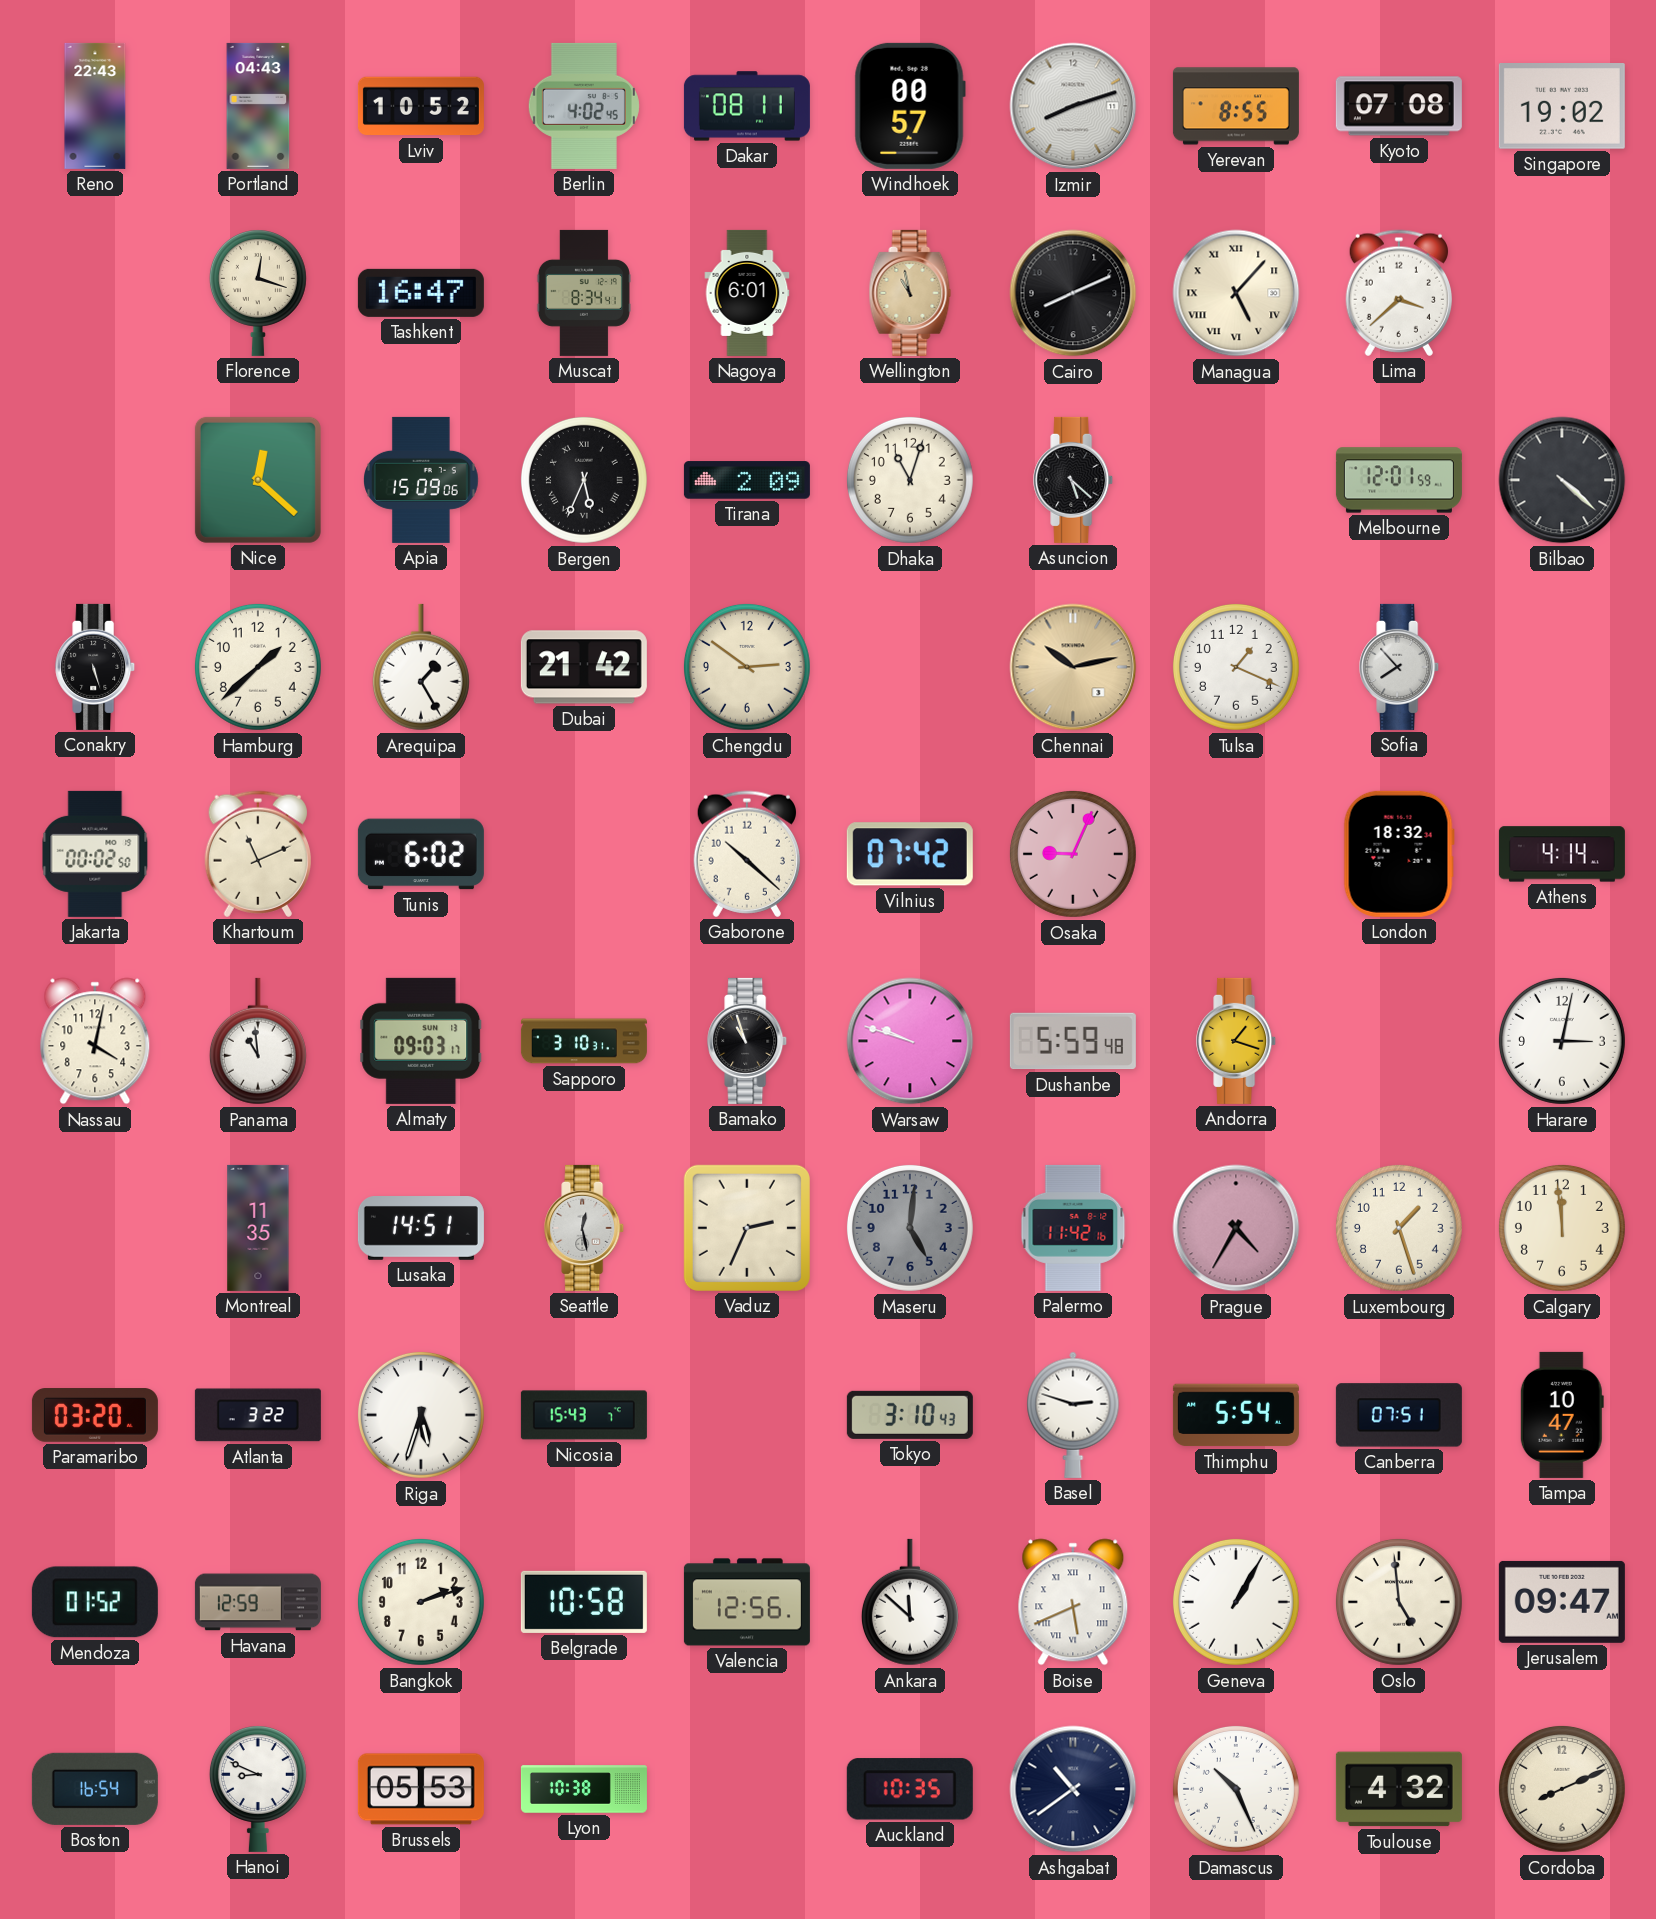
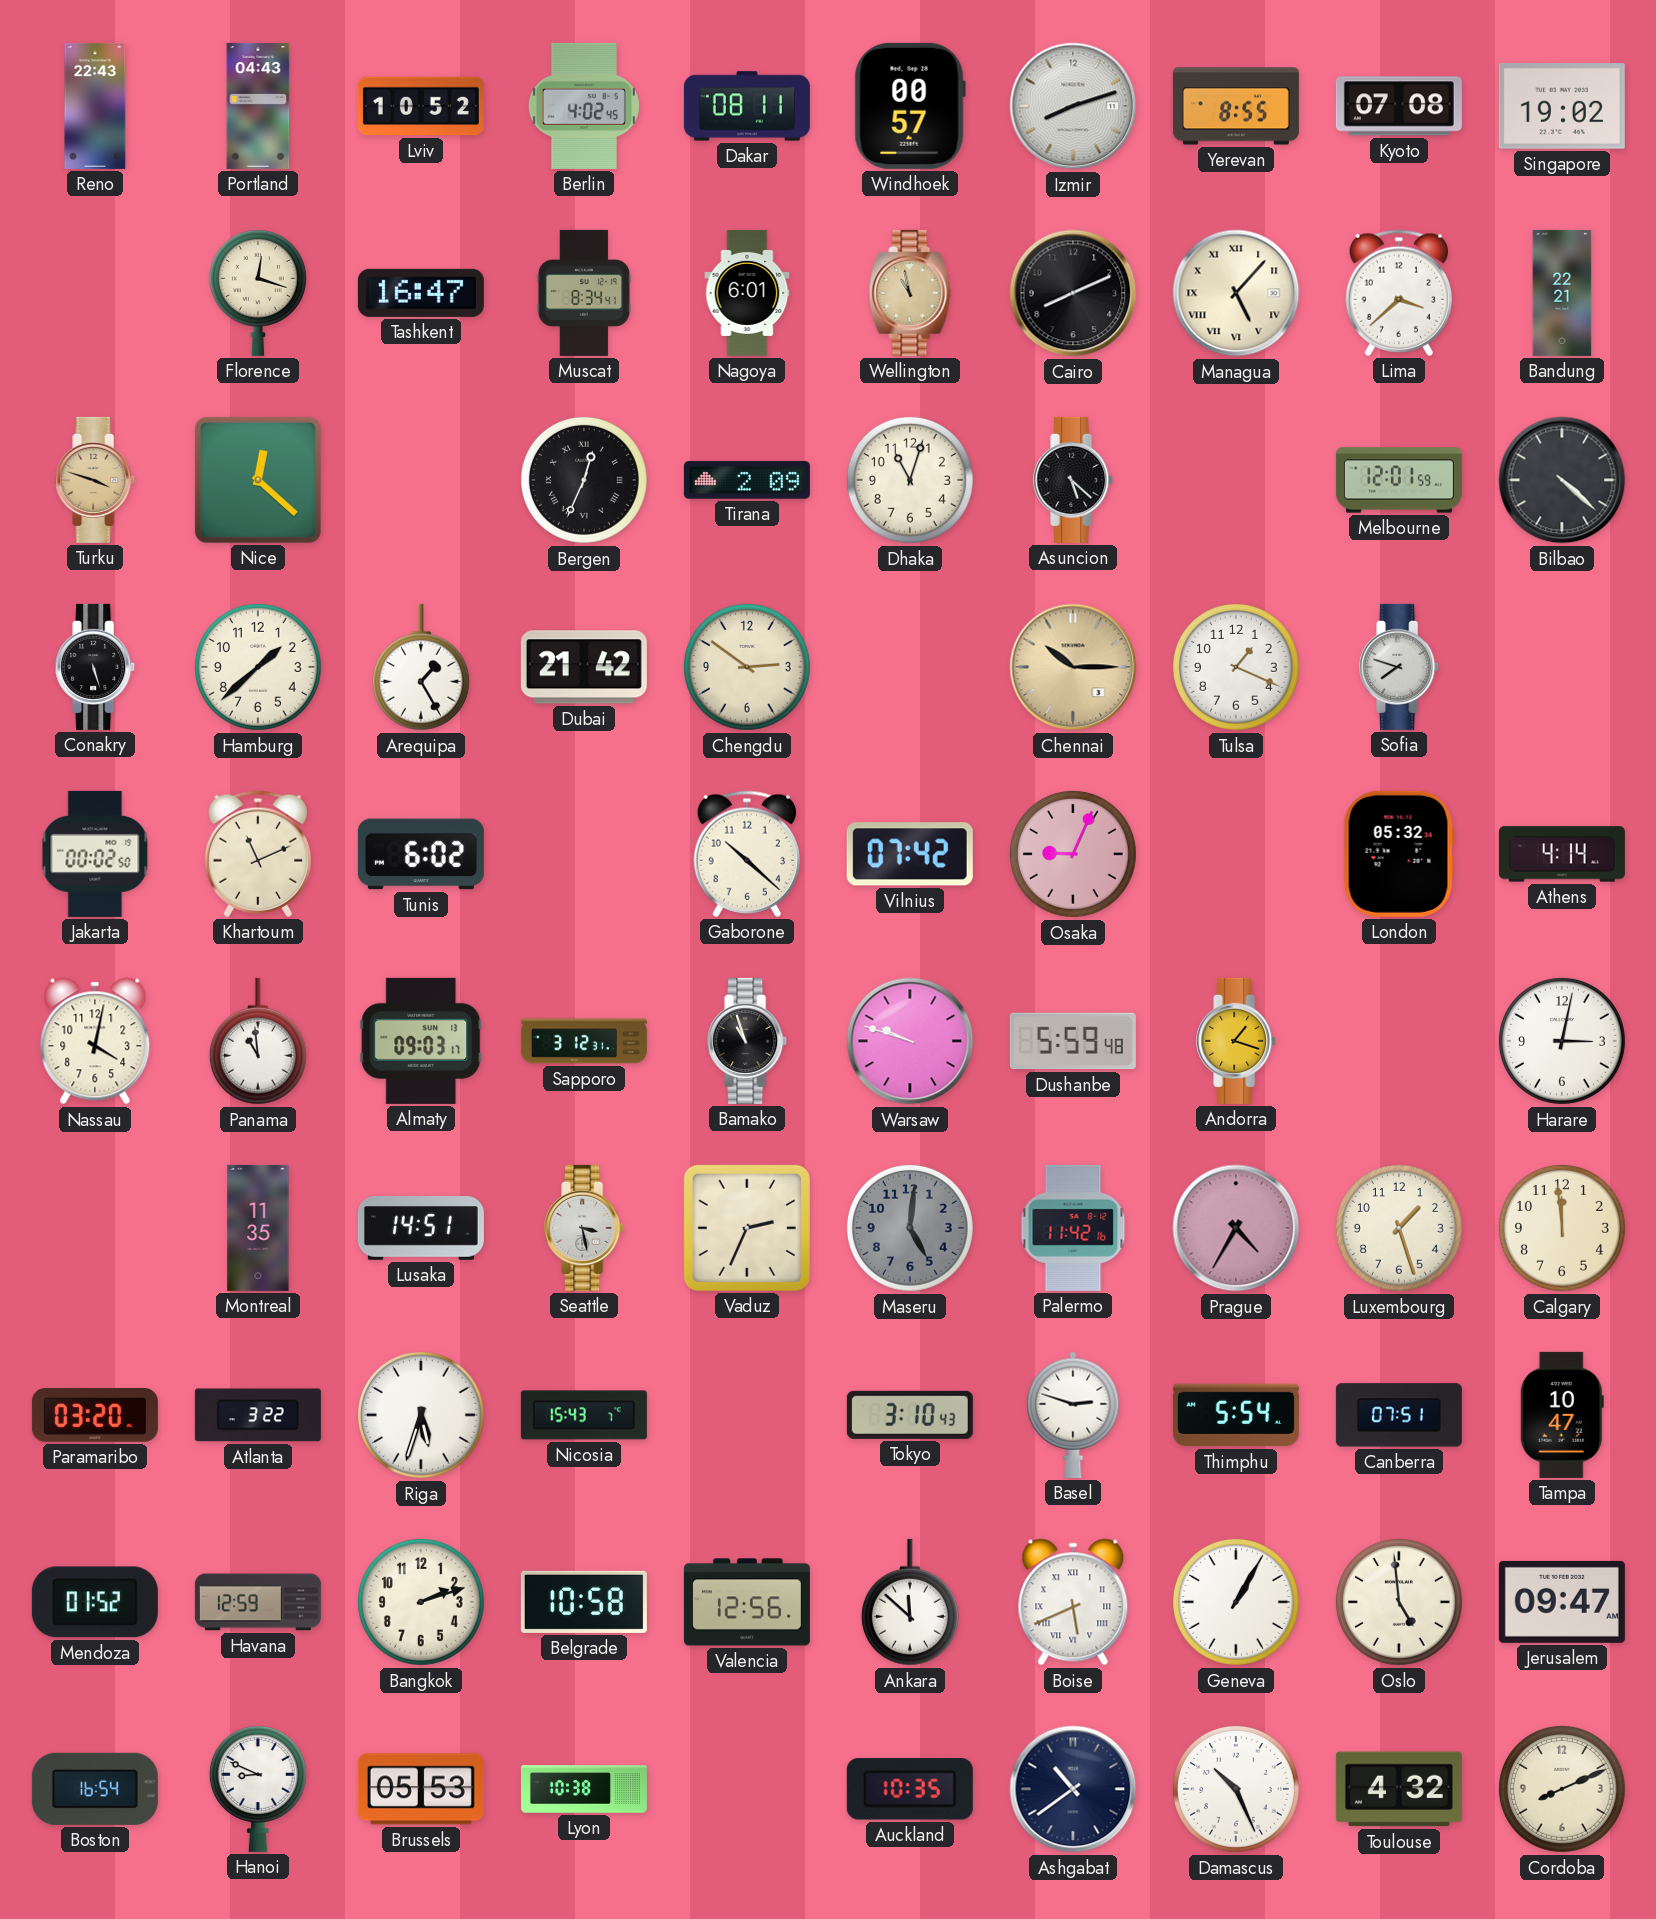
Bandung: none -> 22:21
Turku: none -> 3:48
Apia: 15:09 -> none
Bergen: 5:34 -> 12:34
Chennai: 10:13 -> 10:15
Sofia: 7:53 -> 7:48
London: 18:32 -> 05:32
Sapporo: 3:10 -> 3:12
Seattle: 12:28 -> 3:28
